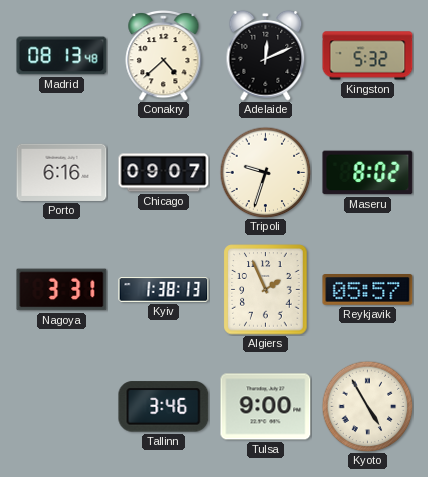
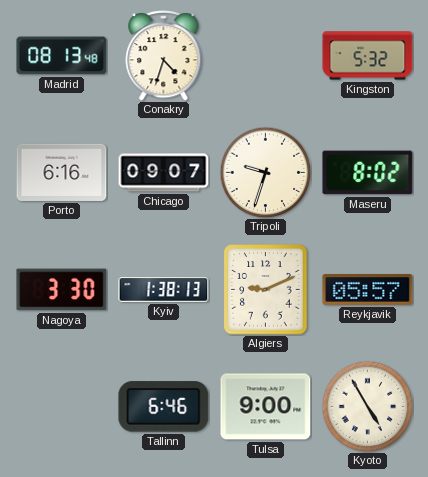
Conakry: 4:38 -> 4:33
Adelaide: 12:11 -> none
Nagoya: 3:31 -> 3:30
Algiers: 1:56 -> 9:11
Tallinn: 3:46 -> 6:46
